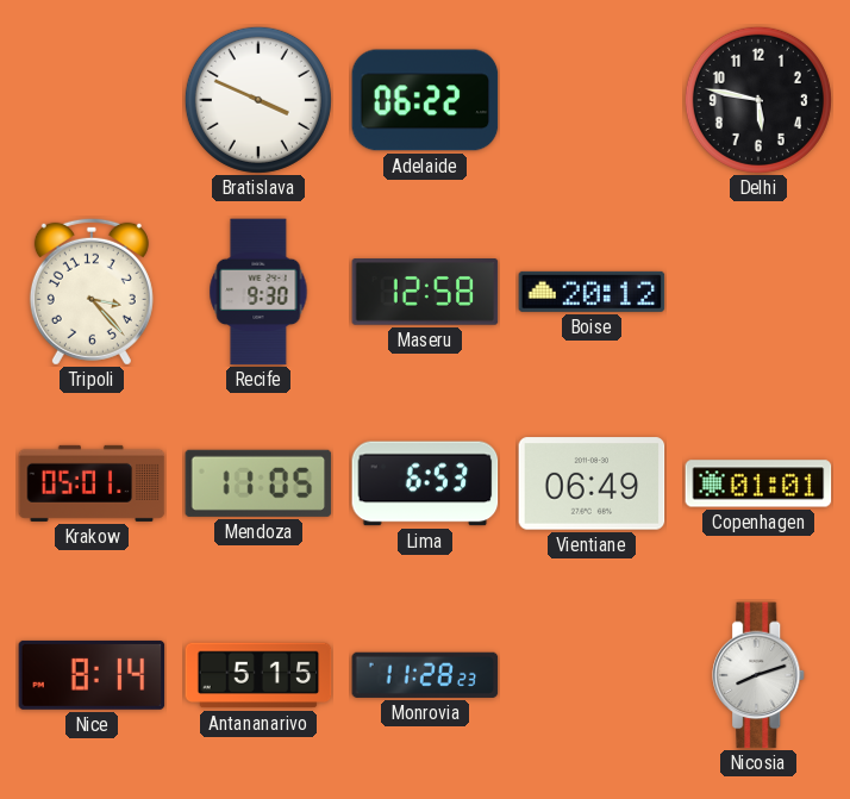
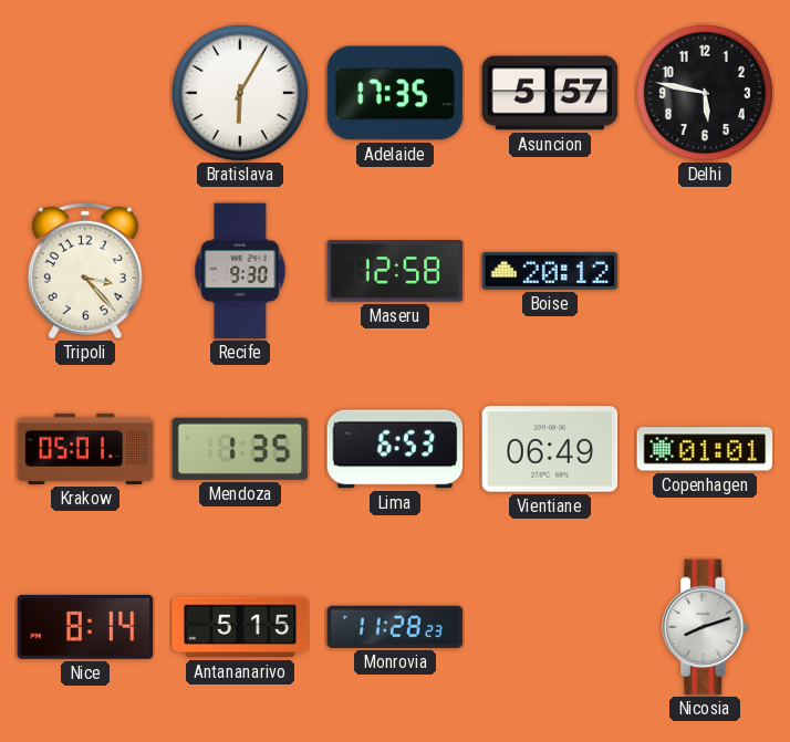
Bratislava: 3:49 -> 6:05
Adelaide: 06:22 -> 17:35
Asuncion: none -> 5:57
Mendoza: 11:05 -> 1:35
